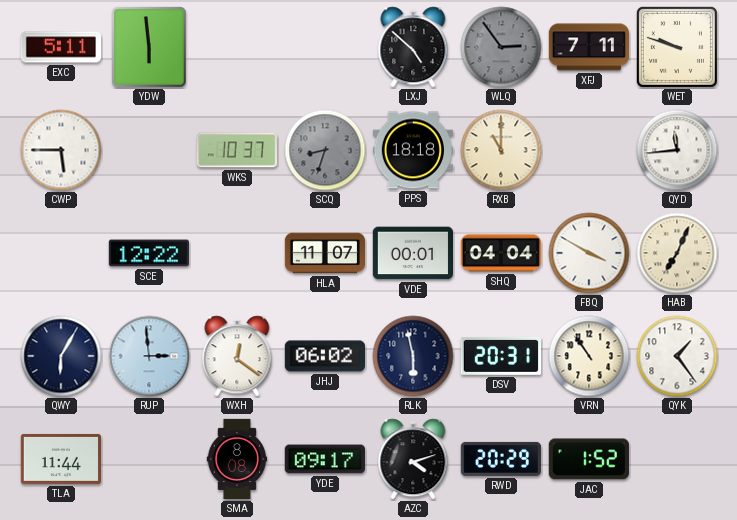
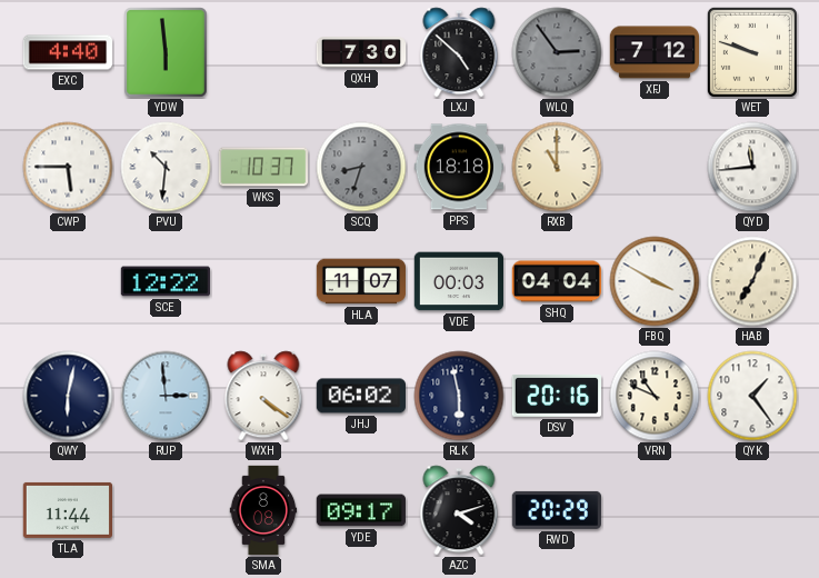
EXC: 5:11 -> 4:40
QXH: none -> 7:30
XFJ: 7:11 -> 7:12
PVU: none -> 10:31
VDE: 00:01 -> 00:03
QWY: 6:05 -> 6:02
WXH: 12:21 -> 4:21
DSV: 20:31 -> 20:16
VRN: 10:54 -> 10:49
JAC: 1:52 -> none
